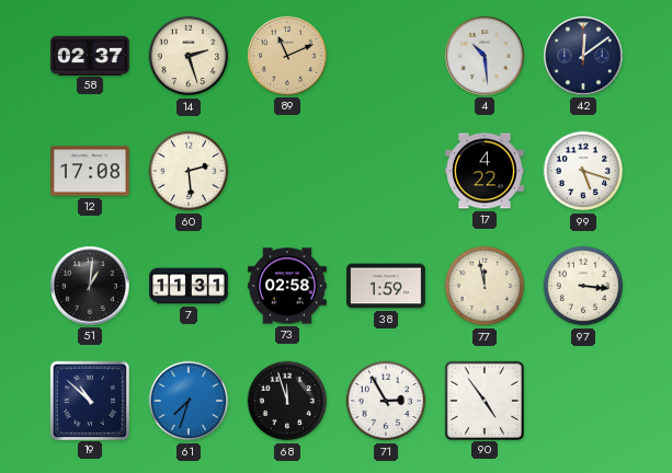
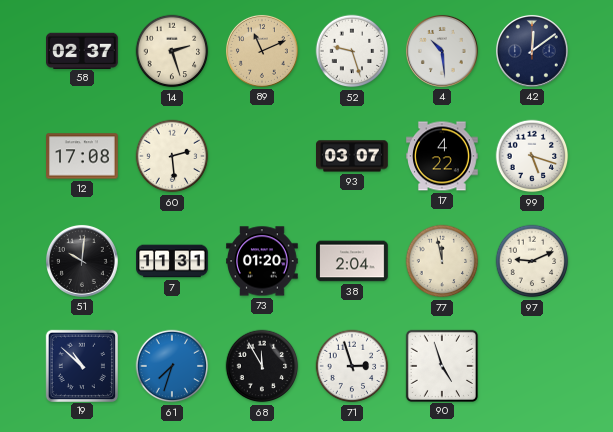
52: none -> 9:27
93: none -> 03:07
51: 1:01 -> 10:01
73: 02:58 -> 01:20
38: 1:59 -> 2:04
97: 3:16 -> 9:11
68: 11:57 -> 11:55
71: 2:55 -> 2:57
90: 4:54 -> 4:57
